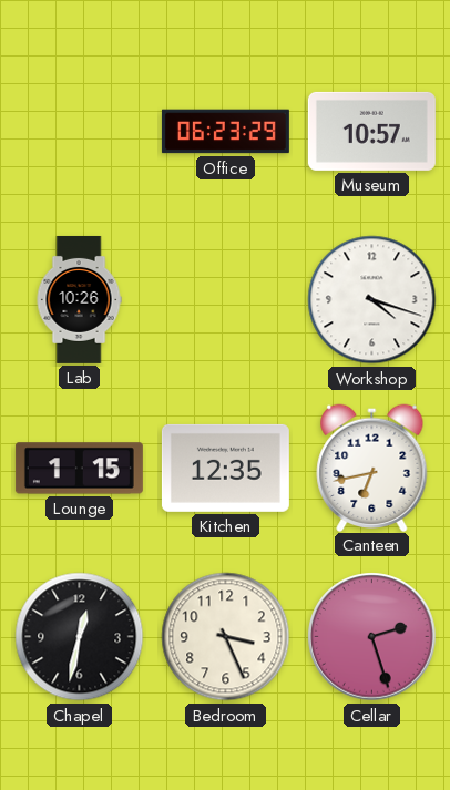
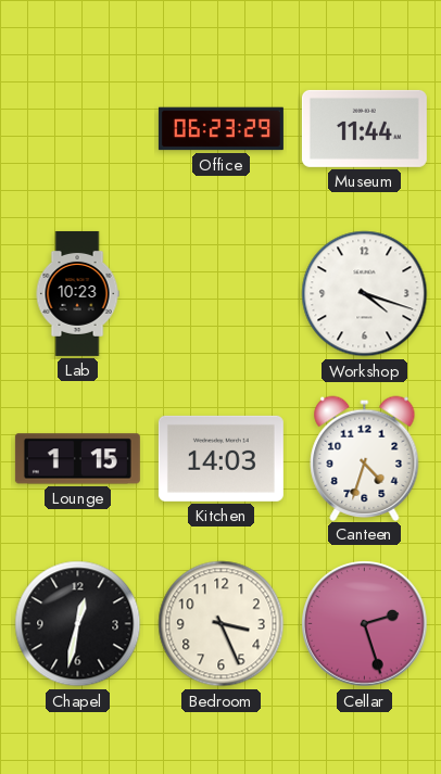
Museum: 10:57 -> 11:44
Lab: 10:26 -> 10:23
Kitchen: 12:35 -> 14:03
Canteen: 6:43 -> 4:33
